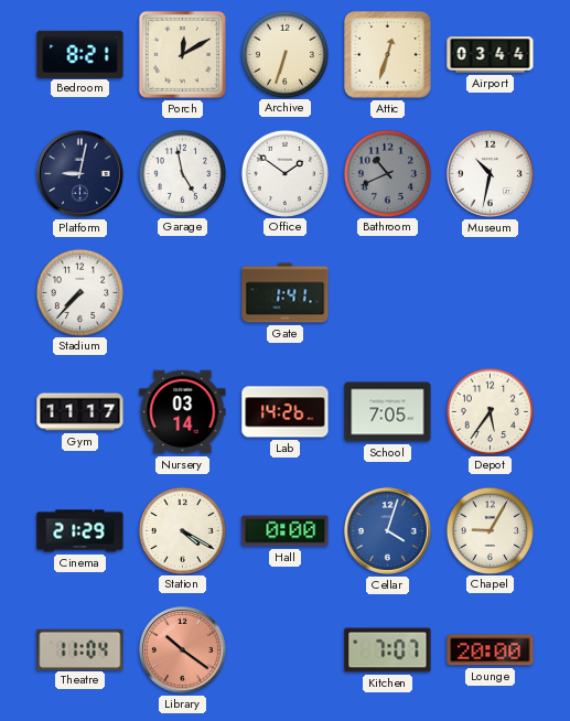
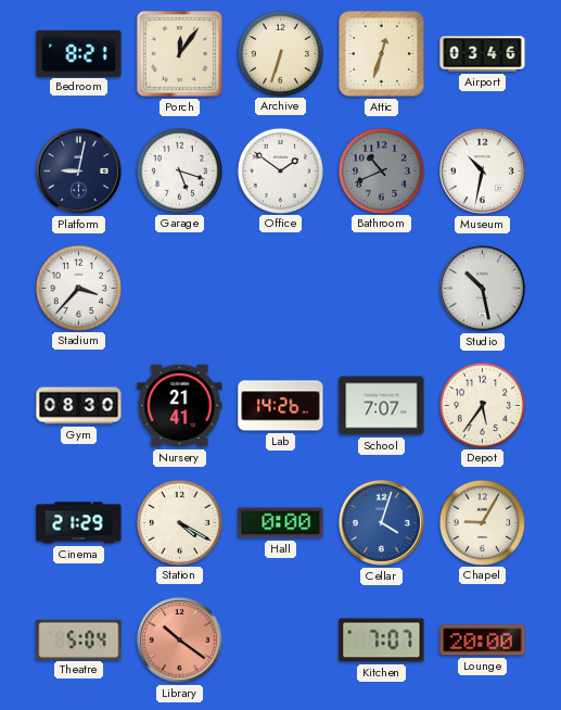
Porch: 12:10 -> 12:06
Airport: 03:44 -> 03:46
Garage: 4:58 -> 5:18
Stadium: 7:37 -> 3:37
Gate: 1:41 -> none
Studio: none -> 10:28
Gym: 11:17 -> 08:30
Nursery: 03:14 -> 21:41
School: 7:05 -> 7:07
Theatre: 11:04 -> 5:04
